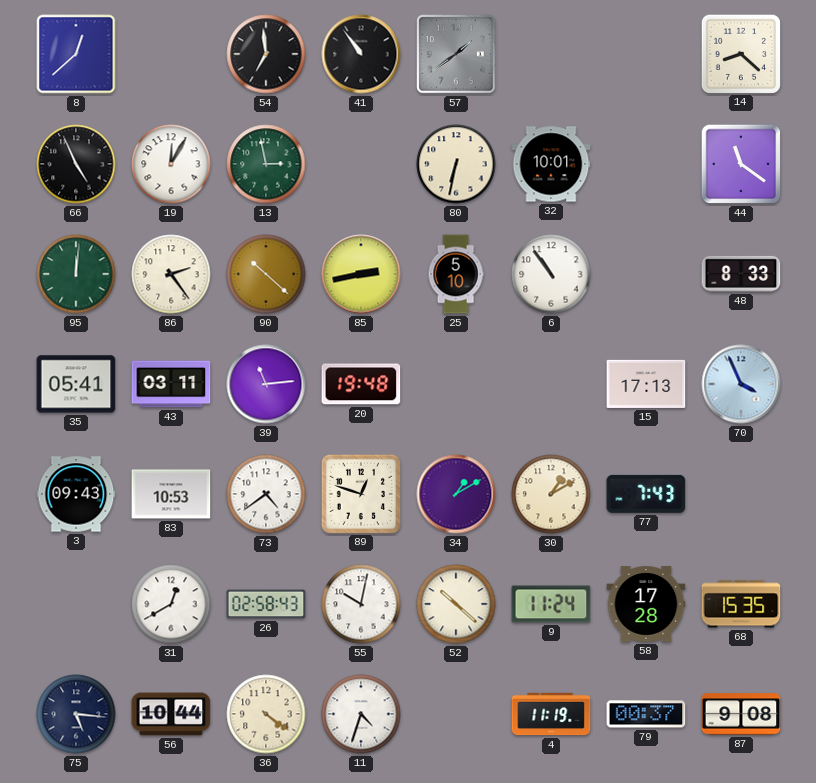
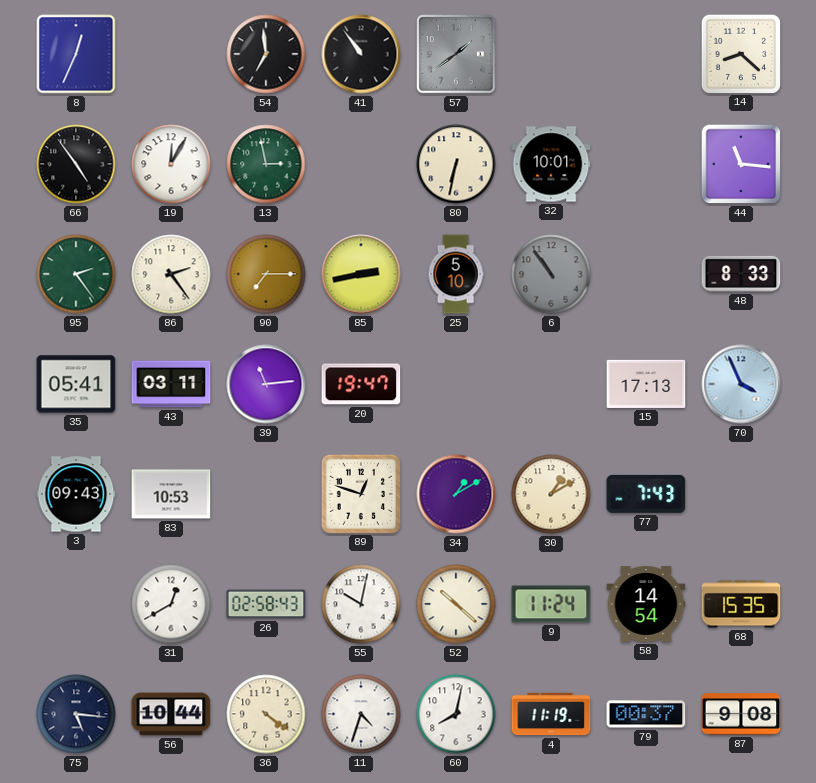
8: 12:38 -> 12:34
66: 4:56 -> 4:54
44: 11:21 -> 11:16
95: 12:01 -> 2:24
90: 10:22 -> 7:15
6 dial: white -> grey
20: 19:48 -> 19:47
73: 4:39 -> none
58: 17:28 -> 14:54
60: none -> 8:02
